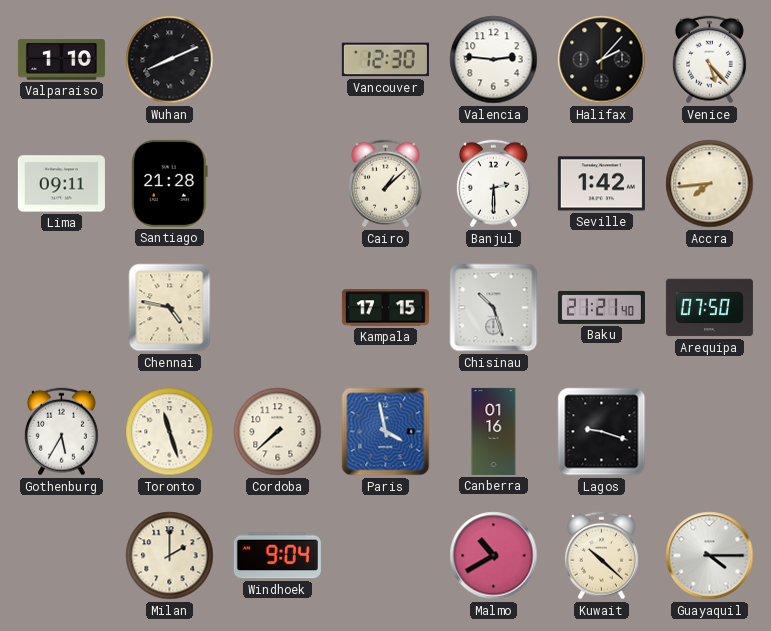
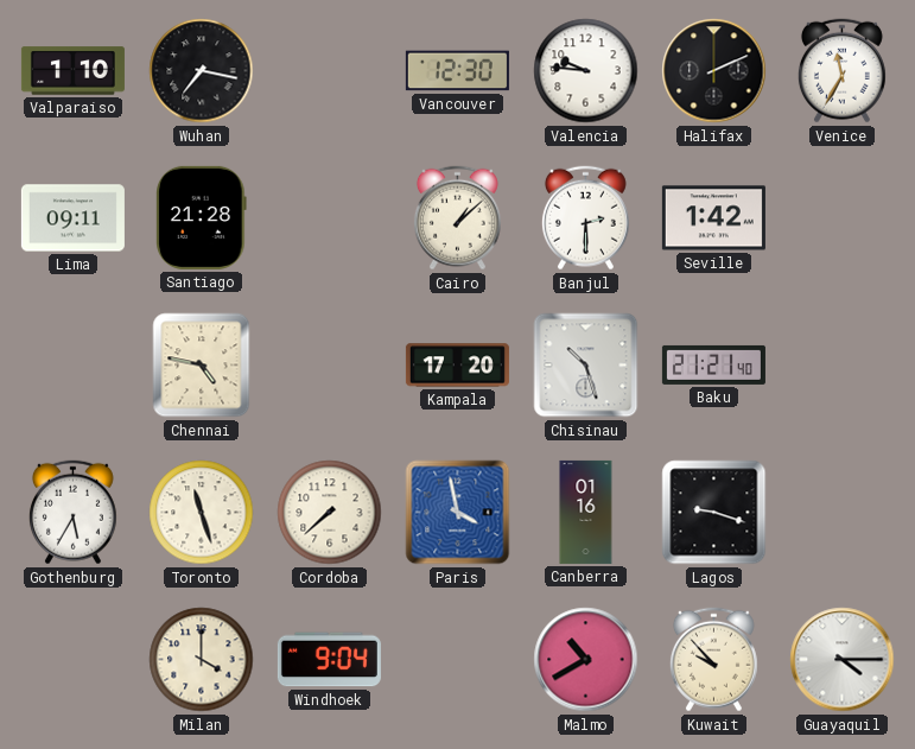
Wuhan: 8:11 -> 7:17
Valencia: 2:46 -> 9:46
Halifax: 2:07 -> 2:11
Venice: 5:23 -> 11:35
Accra: 7:44 -> none
Kampala: 17:15 -> 17:20
Arequipa: 07:50 -> none
Milan: 2:00 -> 4:00
Kuwait: 10:22 -> 9:53
